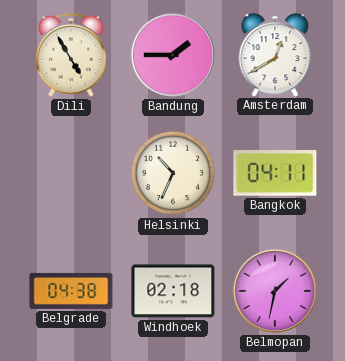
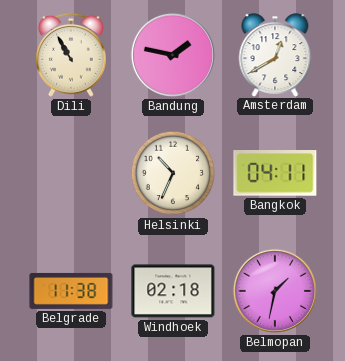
Dili: 4:55 -> 10:55
Bandung: 1:45 -> 1:47
Belgrade: 04:38 -> 11:38
